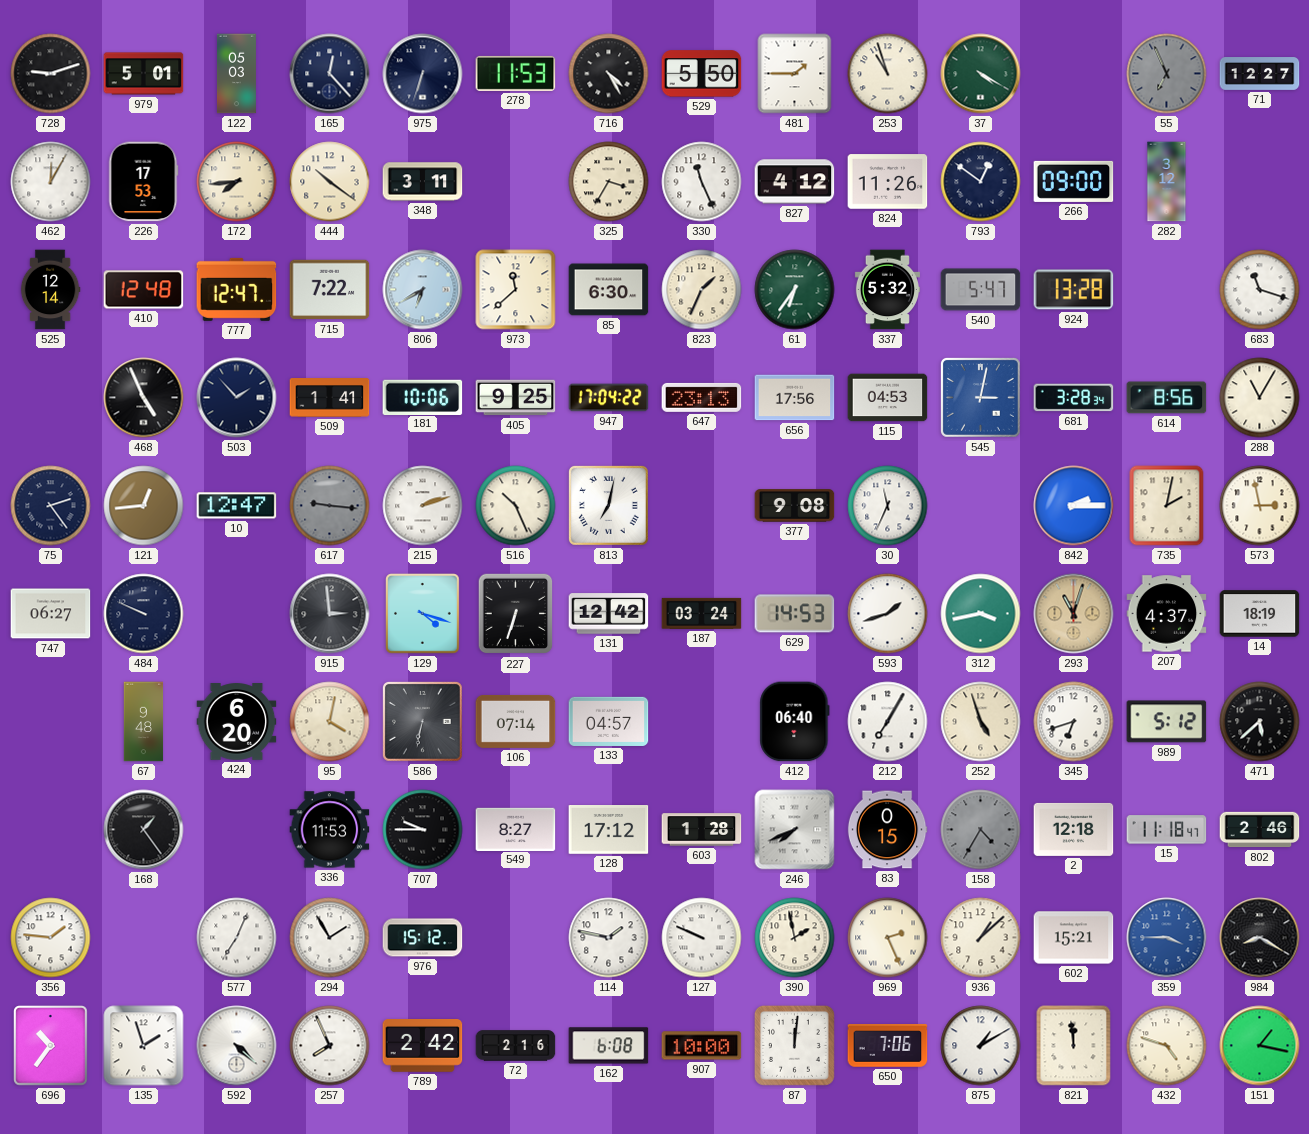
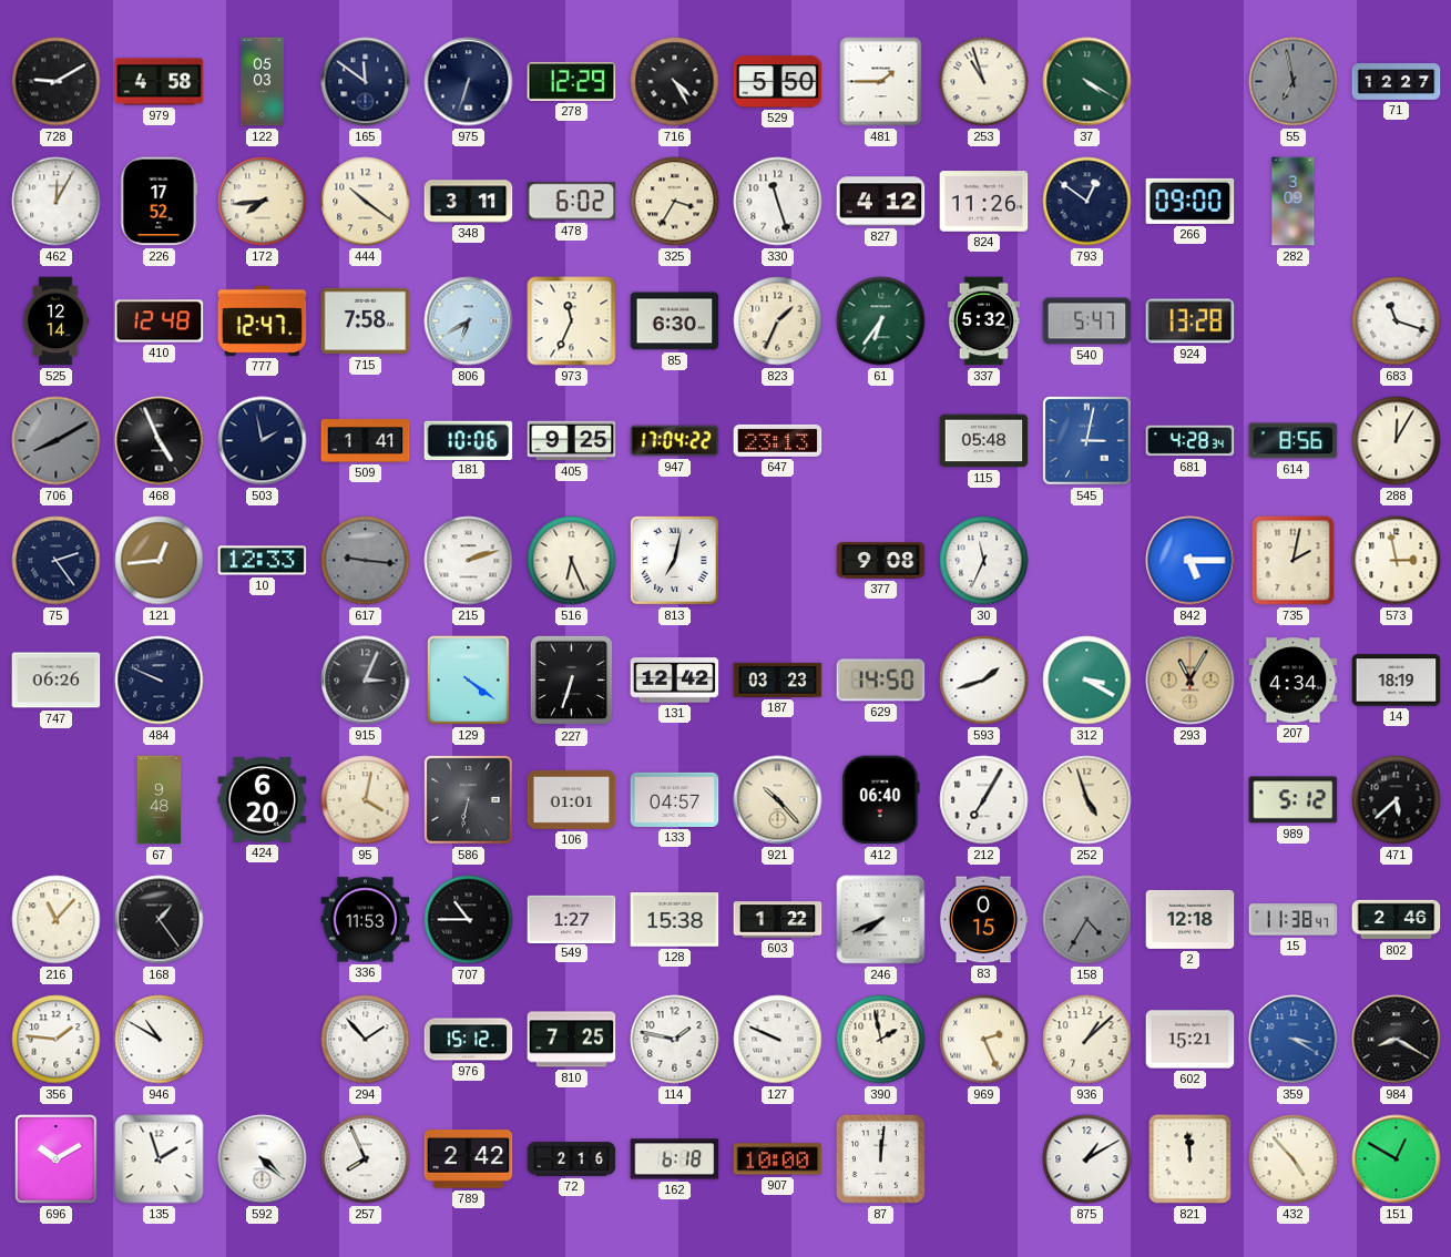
728: 9:12 -> 9:10
979: 5:01 -> 4:58
165: 12:23 -> 11:51
278: 11:53 -> 12:29
55: 6:56 -> 6:58
226: 17:53 -> 17:52
478: none -> 6:02
330: 11:26 -> 11:27
282: 3:12 -> 3:09
715: 7:22 -> 7:58
973: 11:38 -> 11:34
706: none -> 8:10
503: 1:53 -> 1:58
656: 17:56 -> none
115: 04:53 -> 05:48
681: 3:28 -> 4:28
288: 11:05 -> 12:05
10: 12:47 -> 12:33
516: 10:26 -> 6:26
842: 2:15 -> 5:15
747: 06:27 -> 06:26
915: 2:59 -> 3:04
129: 4:18 -> 4:21
187: 03:24 -> 03:23
629: 14:53 -> 14:50
312: 3:43 -> 3:20
293: 11:03 -> 11:05
207: 4:37 -> 4:34
106: 07:14 -> 01:01
921: none -> 10:23
345: 6:42 -> none
216: none -> 11:07
707: 9:45 -> 10:45
549: 8:27 -> 1:27
128: 17:12 -> 15:38
603: 1:28 -> 1:22
15: 11:18 -> 11:38
946: none -> 10:50
577: 7:04 -> none
294: 1:55 -> 1:53
810: none -> 7:25
359: 3:45 -> 3:20
696: 10:36 -> 10:10
162: 6:08 -> 6:18
650: 7:06 -> none
432: 4:48 -> 4:53
151: 1:17 -> 12:50
